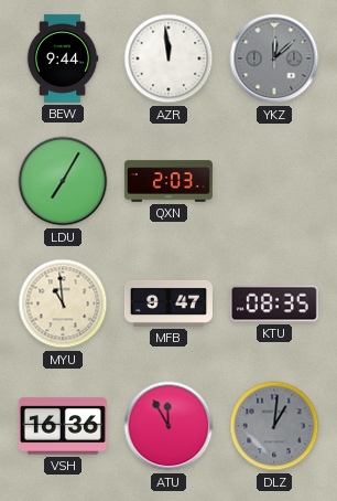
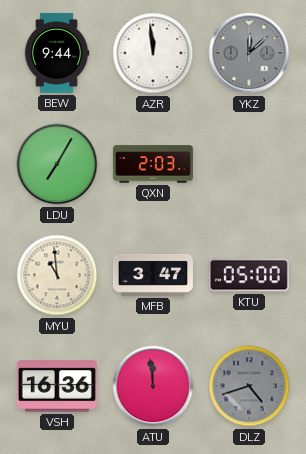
MFB: 9:47 -> 3:47
KTU: 08:35 -> 05:00
ATU: 11:55 -> 11:59
DLZ: 1:01 -> 4:42
